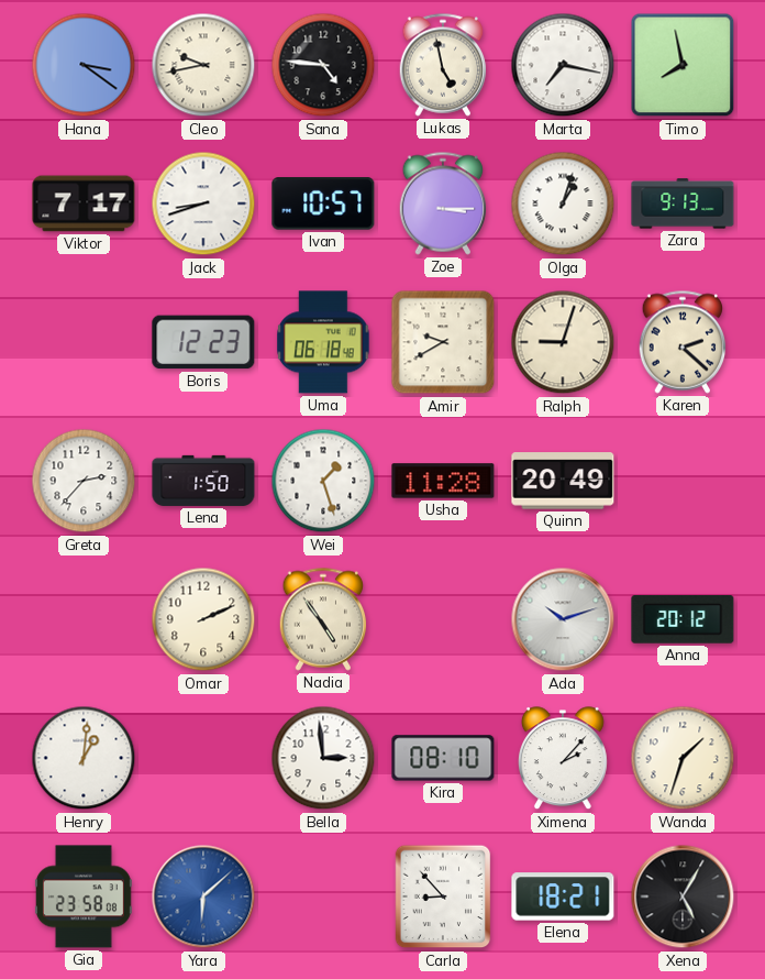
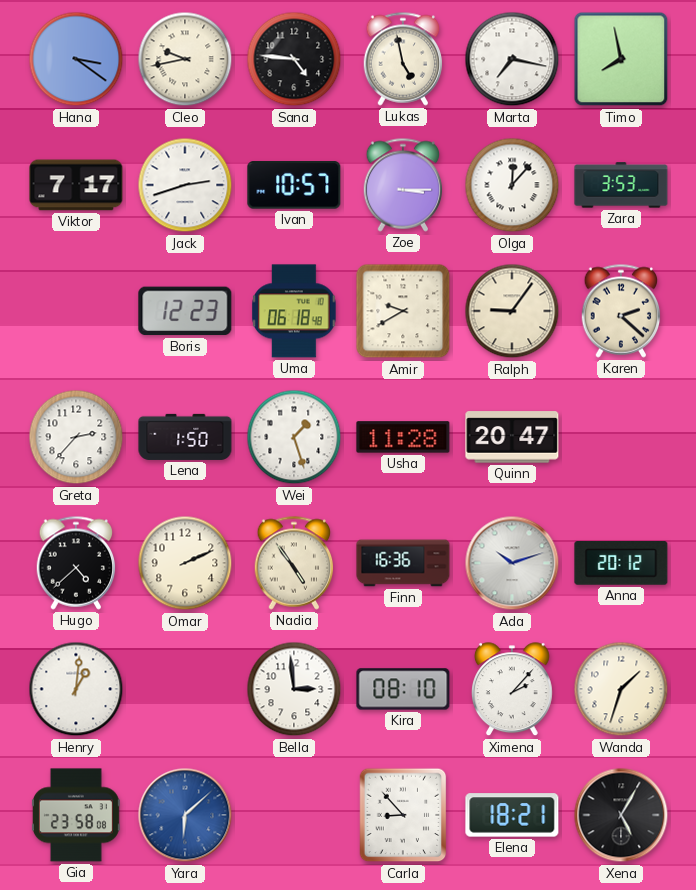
Jack: 8:42 -> 2:42
Olga: 1:03 -> 12:07
Zara: 9:13 -> 3:53
Ralph: 9:03 -> 9:06
Quinn: 20:49 -> 20:47
Hugo: none -> 4:38
Finn: none -> 16:36
